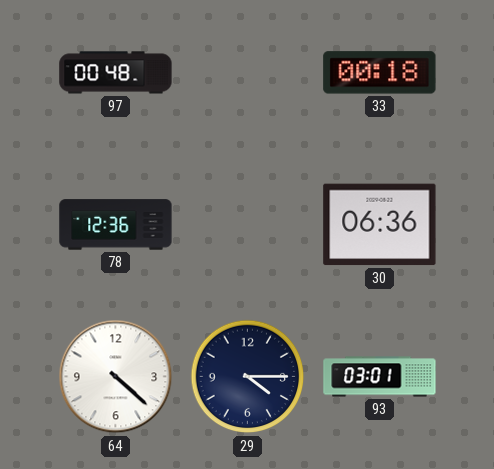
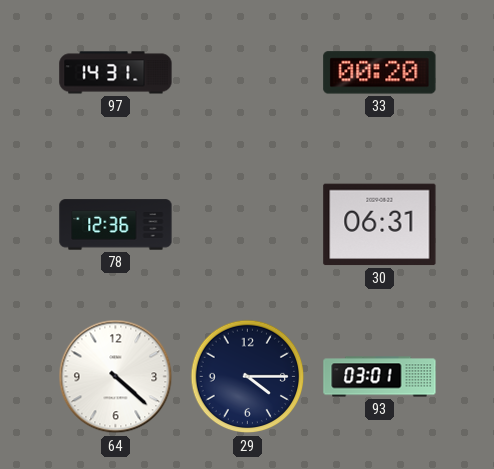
97: 00:48 -> 14:31
33: 00:18 -> 00:20
30: 06:36 -> 06:31
